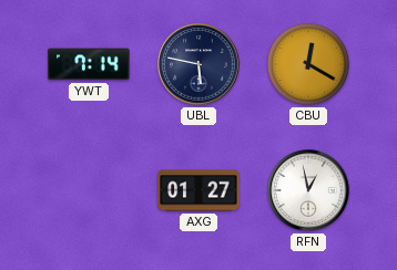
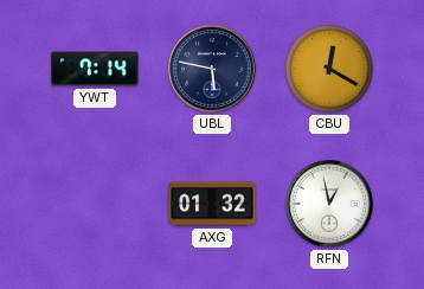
AXG: 01:27 -> 01:32
